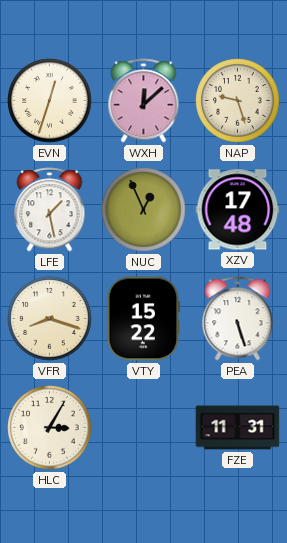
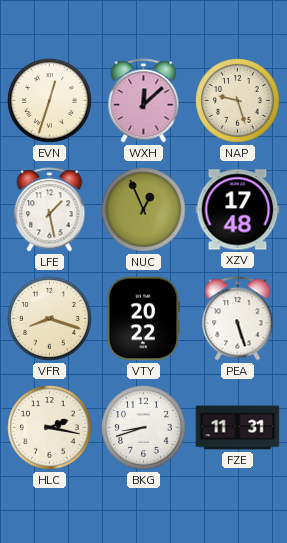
VTY: 15:22 -> 20:22
HLC: 3:05 -> 2:17
BKG: none -> 8:42
